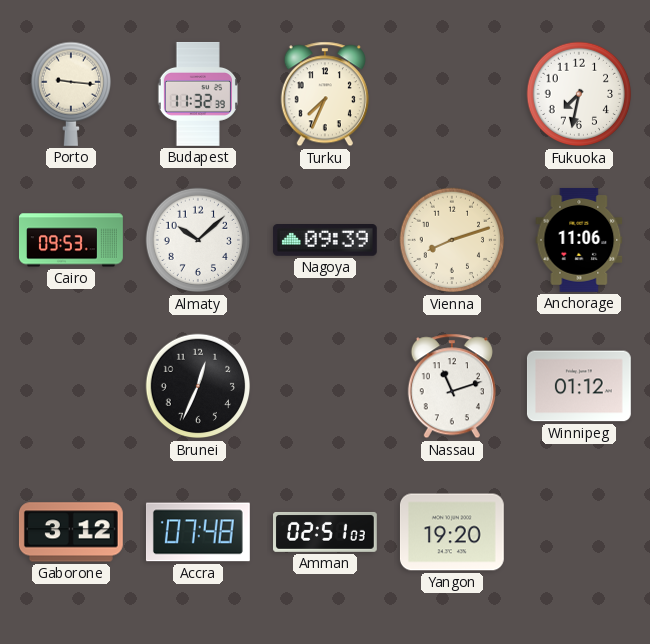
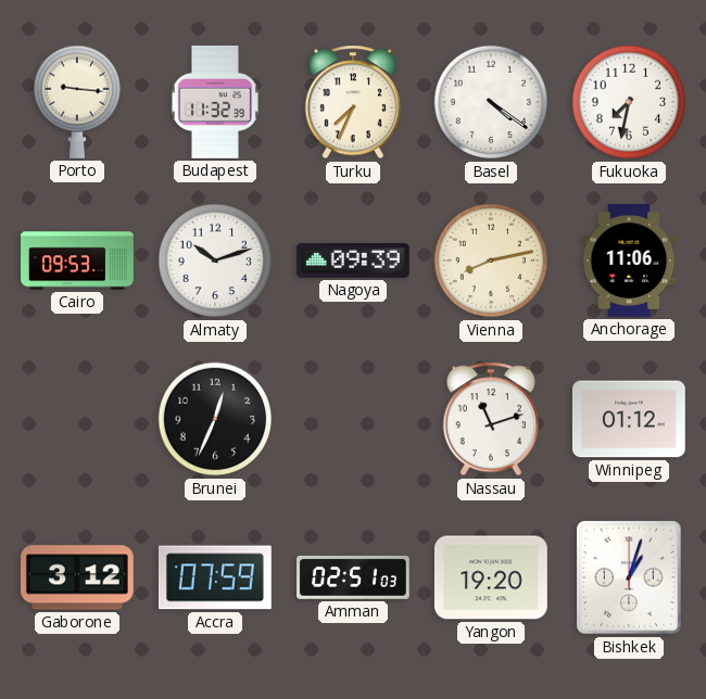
Basel: none -> 4:21
Almaty: 10:08 -> 10:12
Vienna: 8:12 -> 8:13
Accra: 07:48 -> 07:59
Bishkek: none -> 1:03
